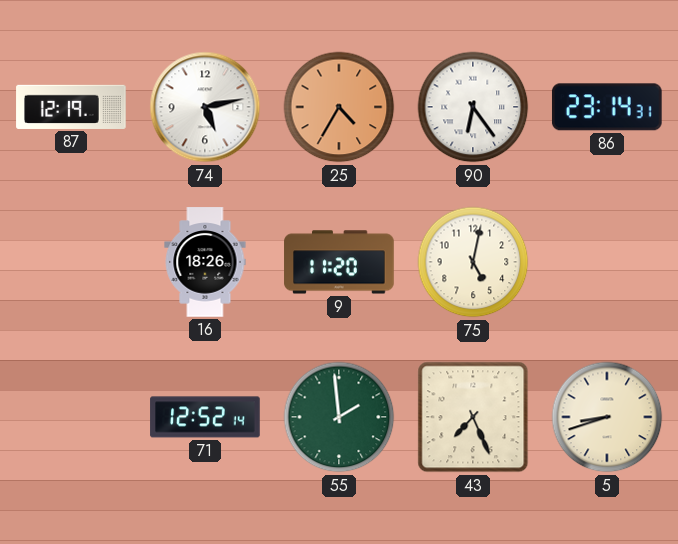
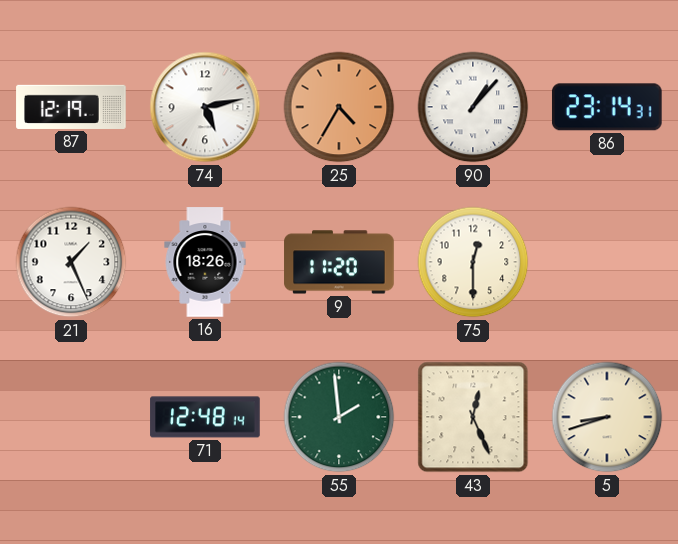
90: 6:24 -> 1:07
21: none -> 1:26
75: 5:02 -> 12:30
71: 12:52 -> 12:48
43: 7:26 -> 12:26
